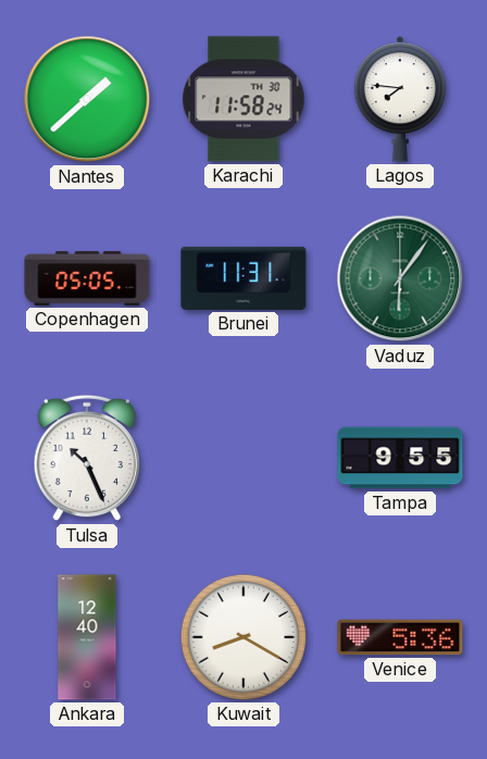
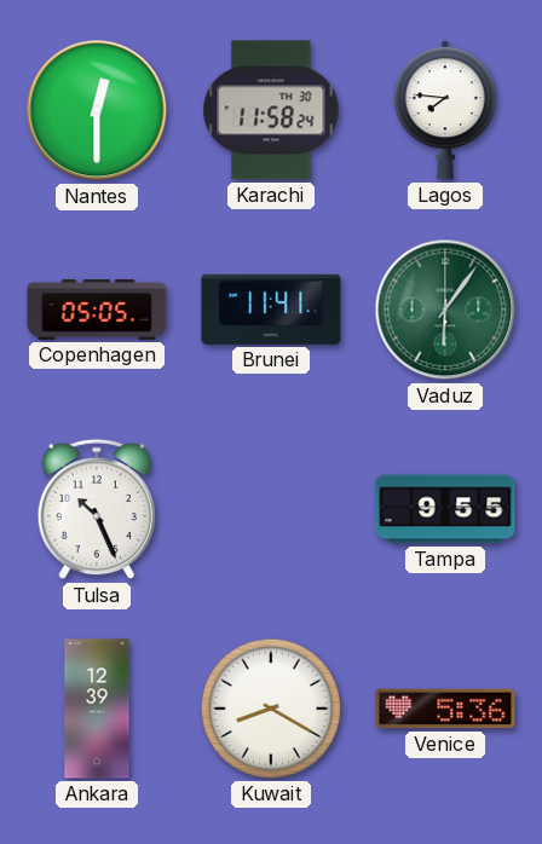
Nantes: 1:38 -> 12:30
Brunei: 11:31 -> 11:41
Ankara: 12:40 -> 12:39
